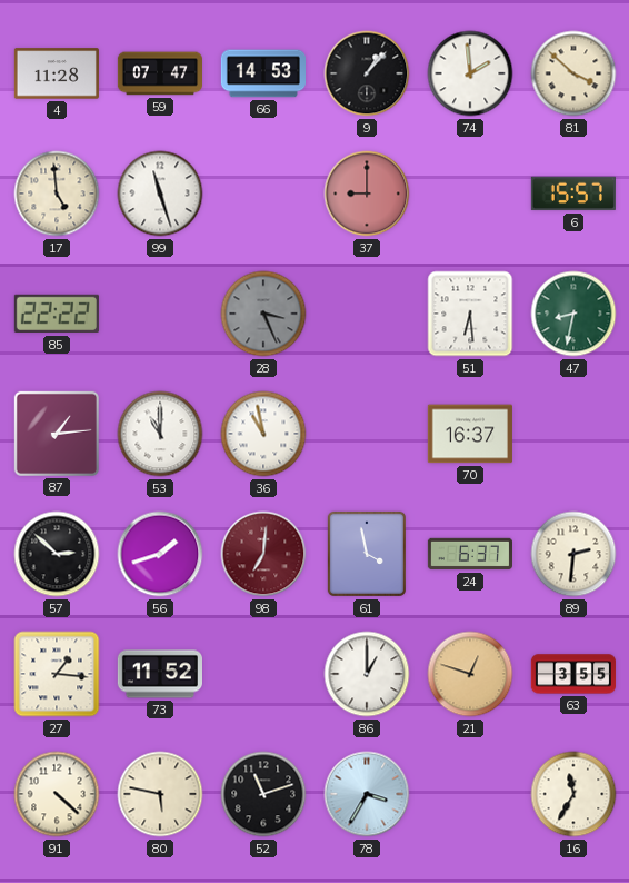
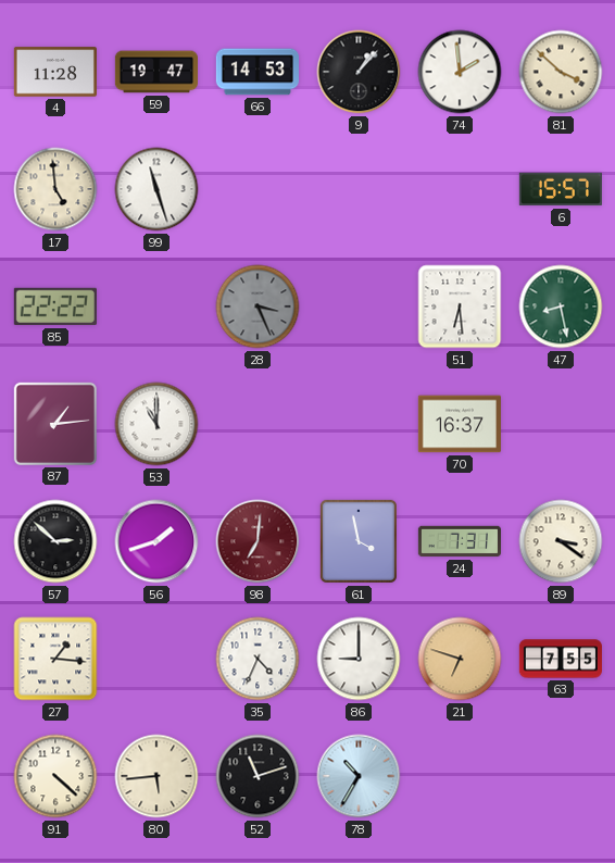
59: 07:47 -> 19:47
37: 9:00 -> none
47: 8:32 -> 8:28
36: 10:58 -> none
24: 6:37 -> 7:31
89: 2:31 -> 3:21
73: 11:52 -> none
35: none -> 4:34
86: 1:00 -> 9:00
21: 12:48 -> 6:48
63: 3:55 -> 7:55
80: 5:47 -> 5:44
78: 3:35 -> 10:35
16: 11:35 -> none
